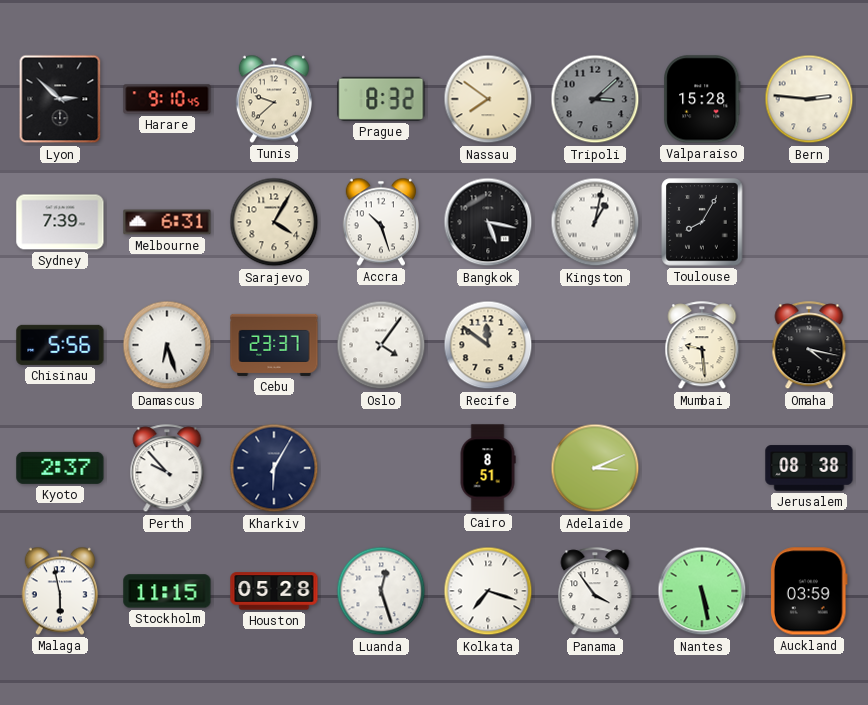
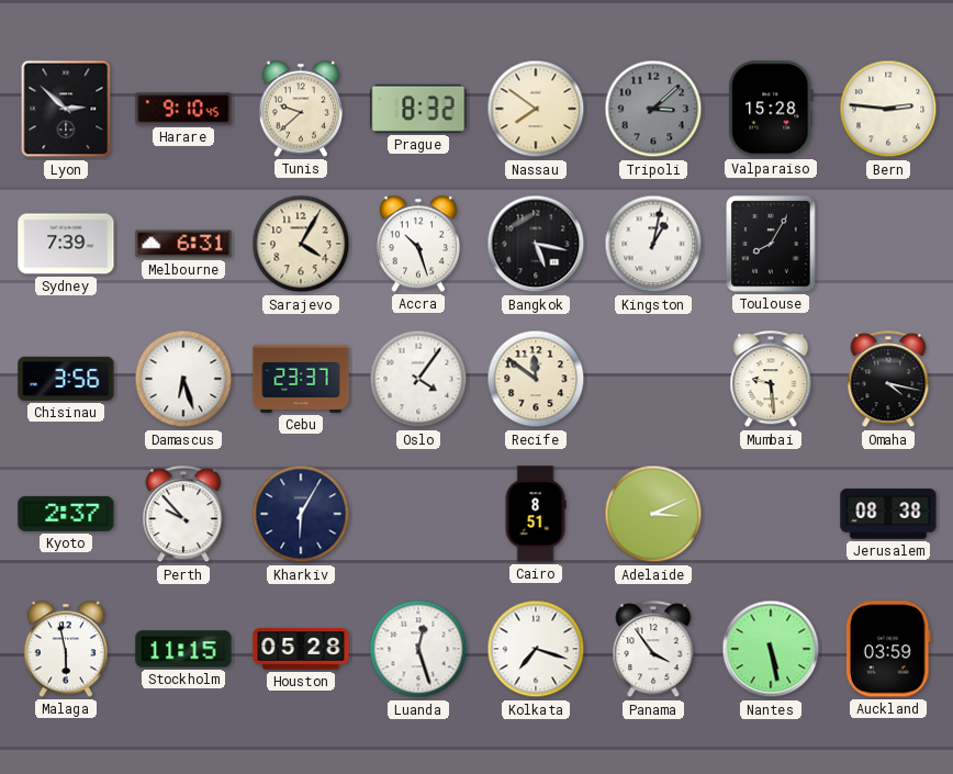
Chisinau: 5:56 -> 3:56
